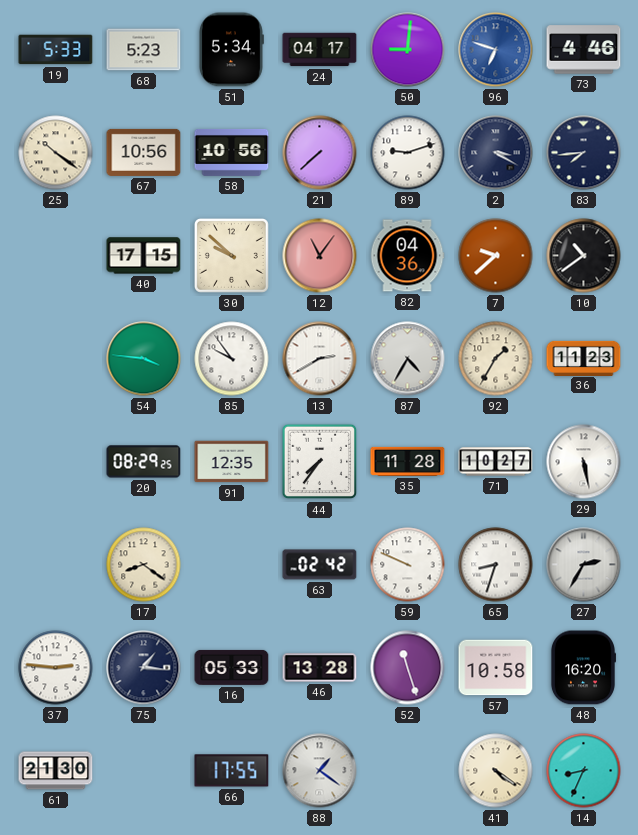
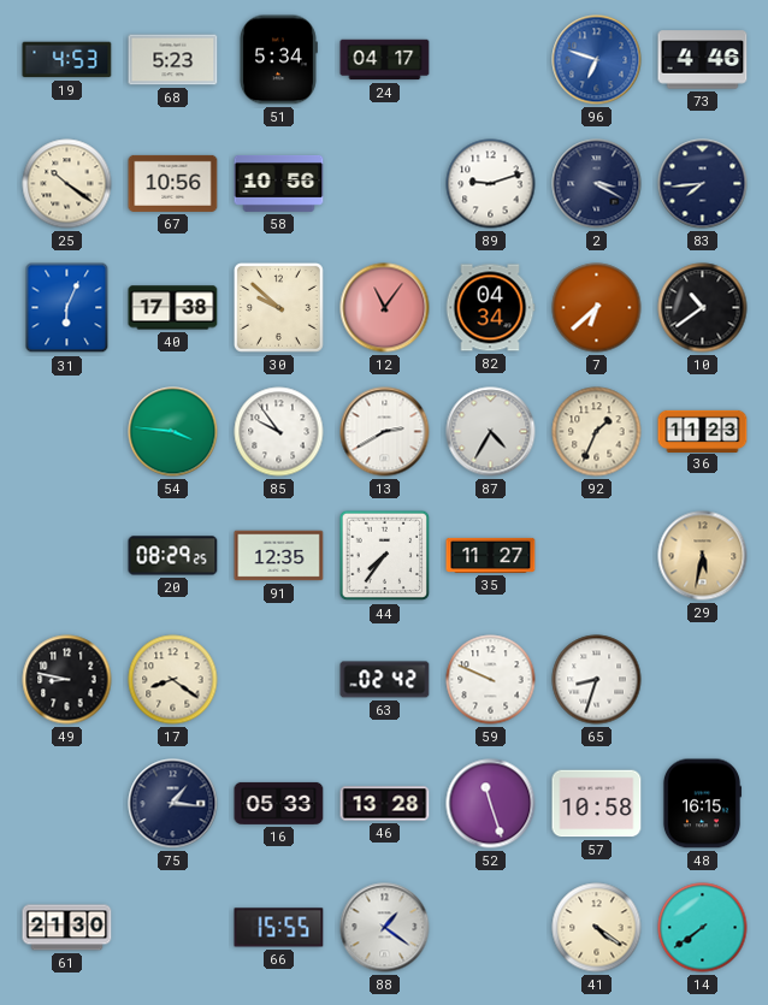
19: 5:33 -> 4:53
50: 9:01 -> none
21: 7:38 -> none
31: none -> 6:04
40: 17:15 -> 17:38
82: 04:36 -> 04:34
7: 9:38 -> 6:38
92: 1:35 -> 1:34
35: 11:28 -> 11:27
71: 10:27 -> none
29: 5:28 -> 5:32
29 dial: white -> champagne
49: none -> 8:47
27: 2:35 -> none
37: 2:46 -> none
48: 16:20 -> 16:15
66: 17:55 -> 15:55
14: 8:34 -> 7:39
